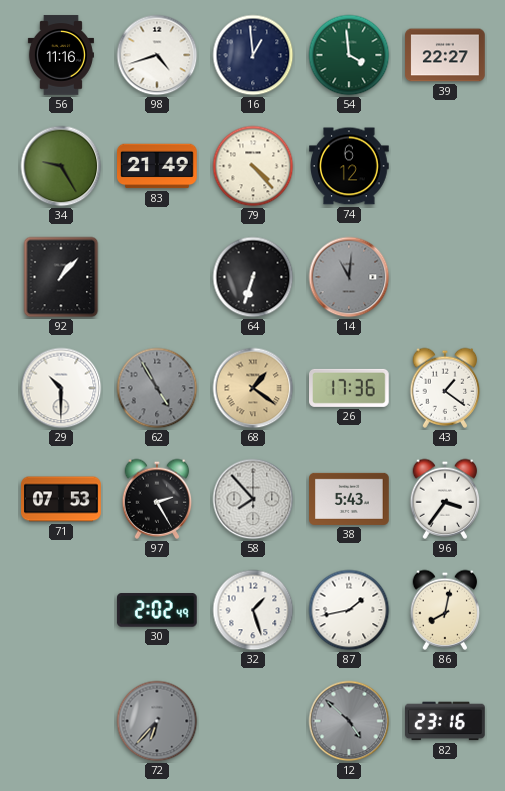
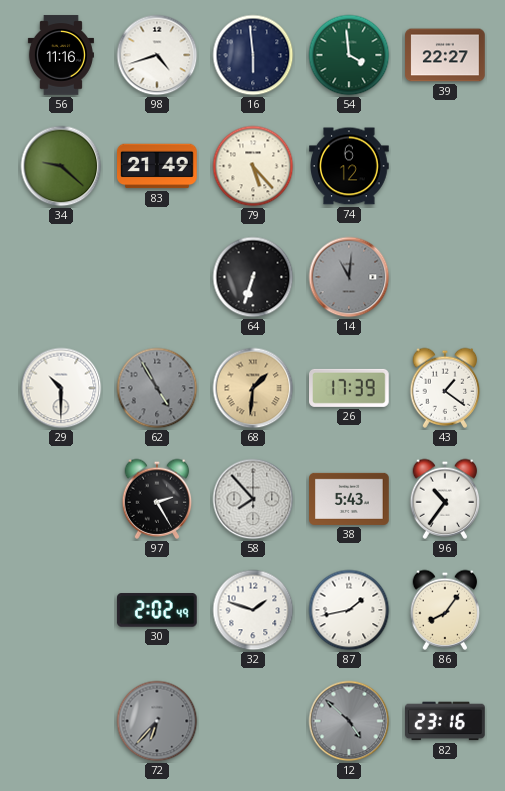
16: 12:59 -> 5:59
34: 9:25 -> 9:22
79: 4:23 -> 5:23
92: 1:07 -> none
68: 1:21 -> 1:31
26: 17:36 -> 17:39
71: 07:53 -> none
96: 3:36 -> 10:36
32: 1:27 -> 1:48
86: 8:02 -> 8:06
